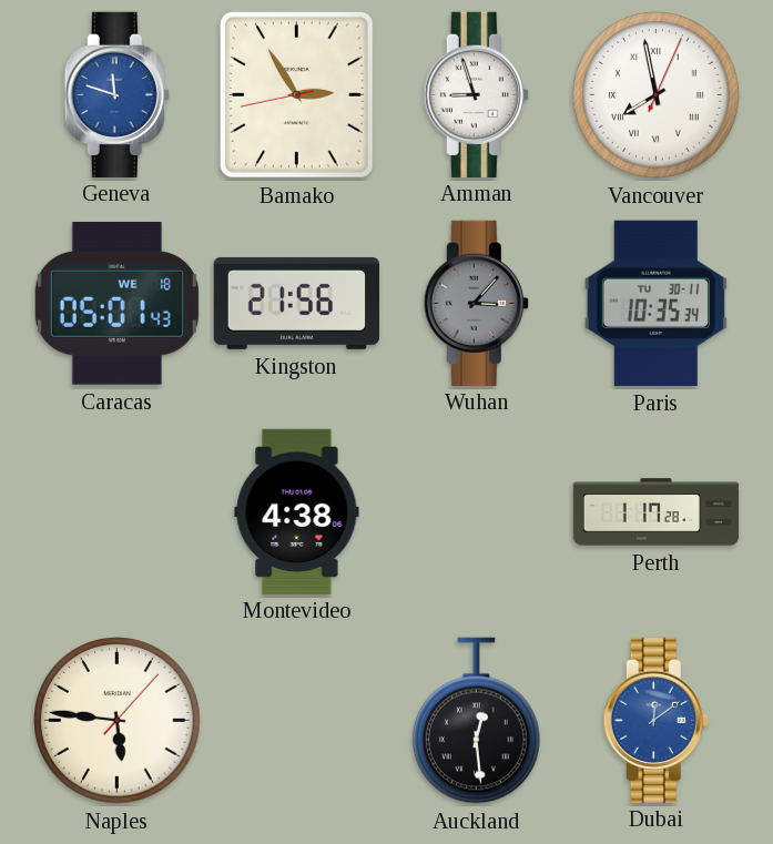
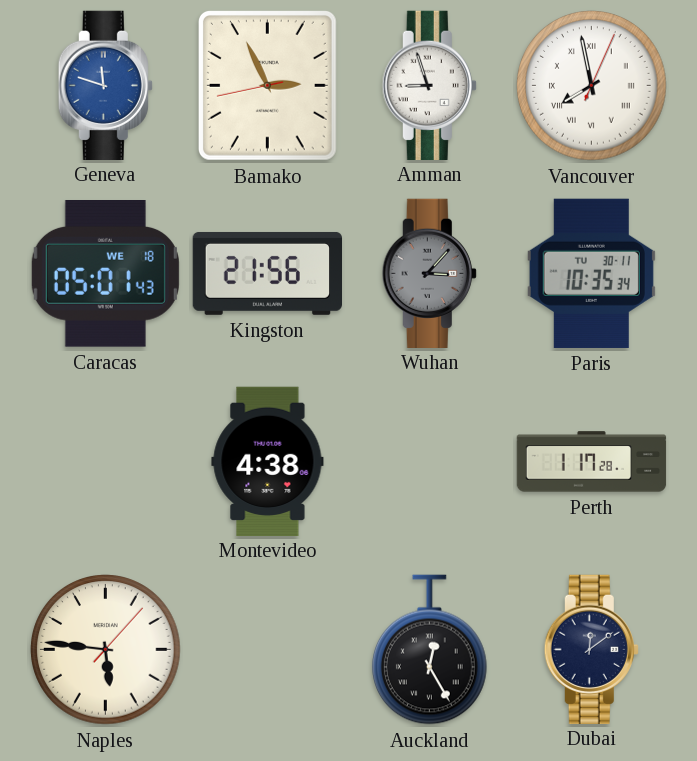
Bamako: 2:54 -> 2:55
Auckland: 12:29 -> 12:25
Dubai dial: blue -> navy
